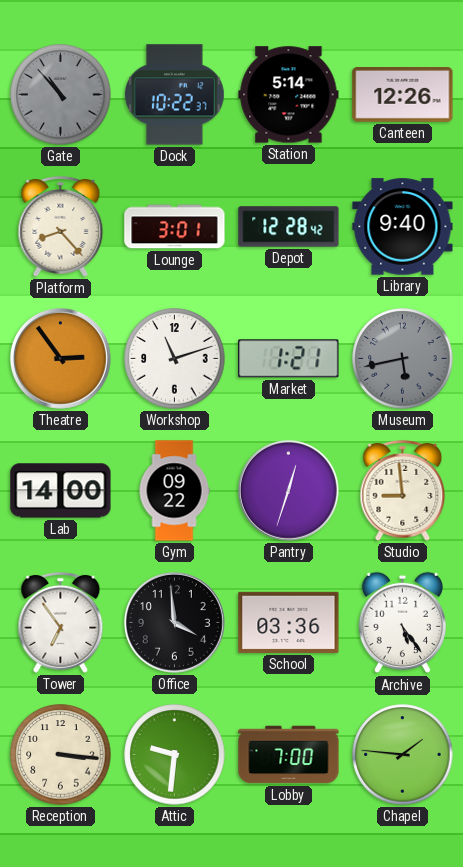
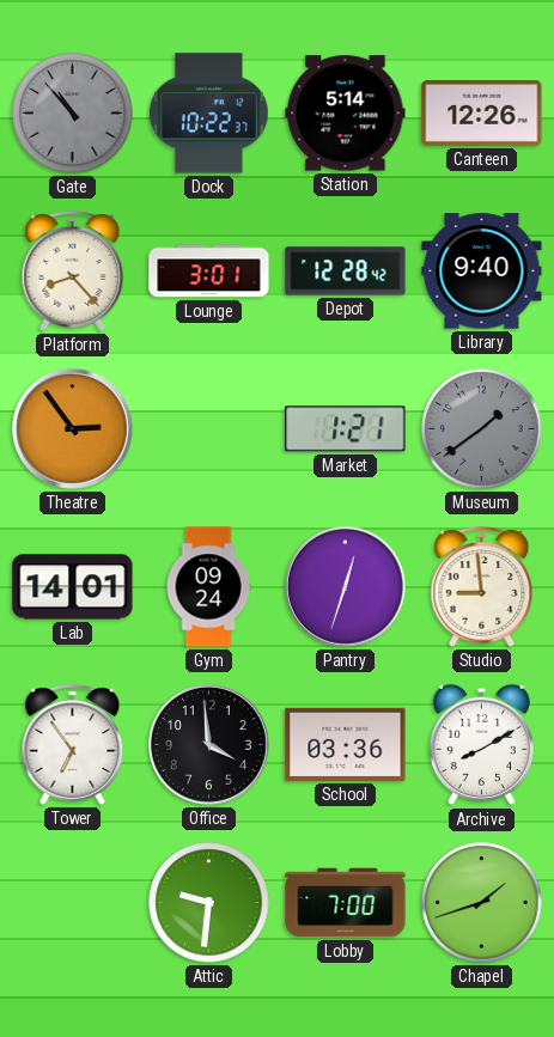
Workshop: 11:12 -> none
Museum: 5:43 -> 1:39
Lab: 14:00 -> 14:01
Gym: 09:22 -> 09:24
Archive: 5:24 -> 8:10
Reception: 3:16 -> none
Chapel: 1:46 -> 1:42
